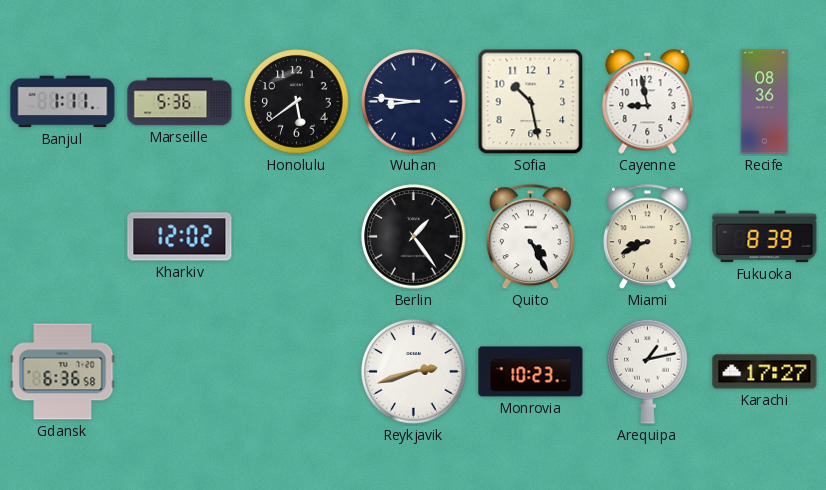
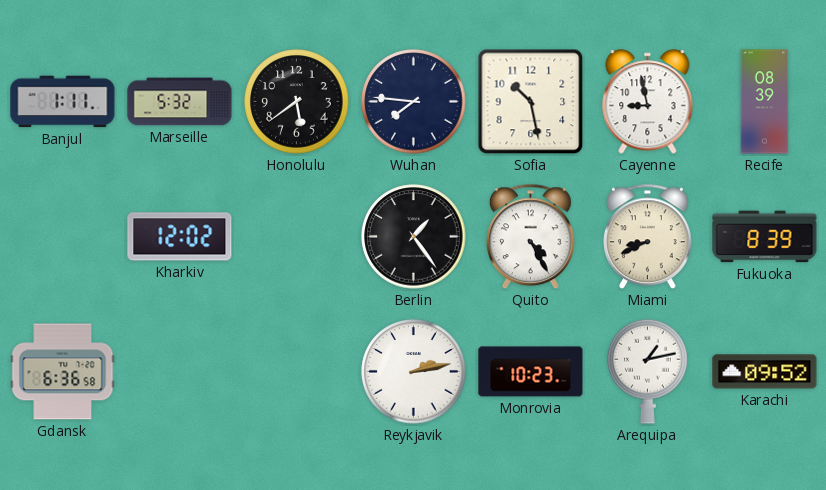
Marseille: 5:36 -> 5:32
Wuhan: 8:46 -> 7:46
Recife: 08:36 -> 08:39
Reykjavik: 2:42 -> 2:13
Karachi: 17:27 -> 09:52
